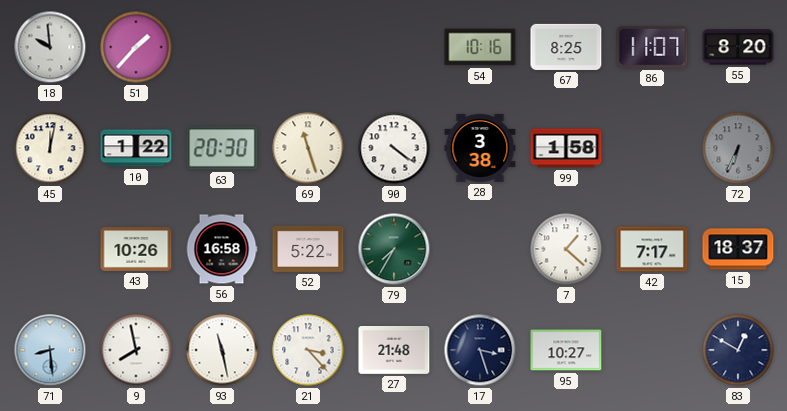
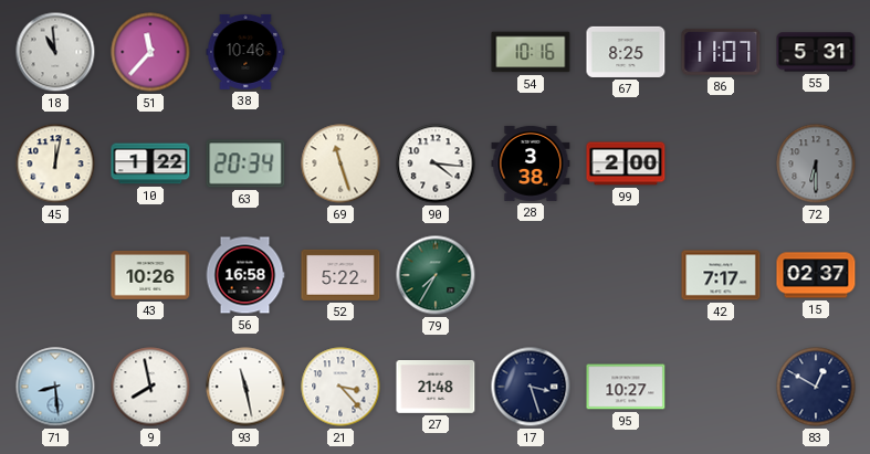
18: 9:59 -> 10:59
51: 1:37 -> 11:37
38: none -> 10:46
55: 8:20 -> 5:31
63: 20:30 -> 20:34
90: 4:21 -> 4:16
99: 1:58 -> 2:00
72: 6:34 -> 6:30
7: 1:22 -> none
15: 18:37 -> 02:37
